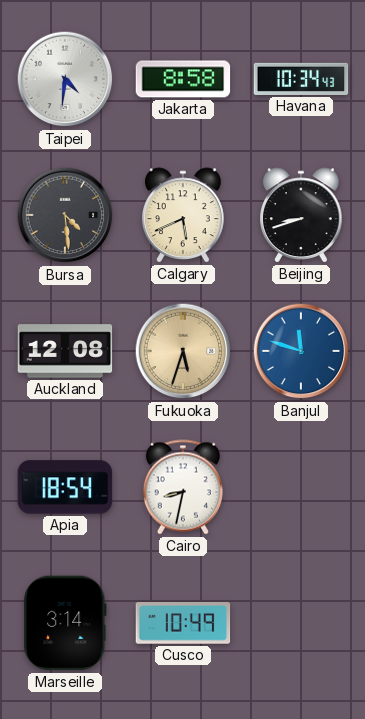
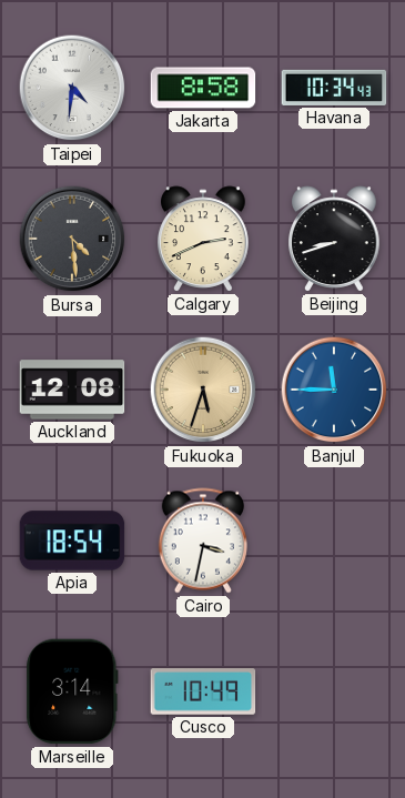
Calgary: 5:41 -> 2:41
Banjul: 11:48 -> 11:45
Cairo: 8:32 -> 3:32
